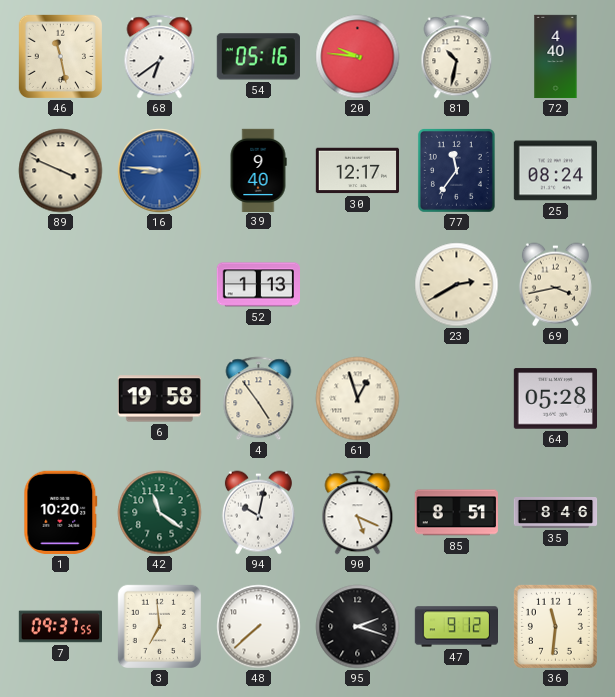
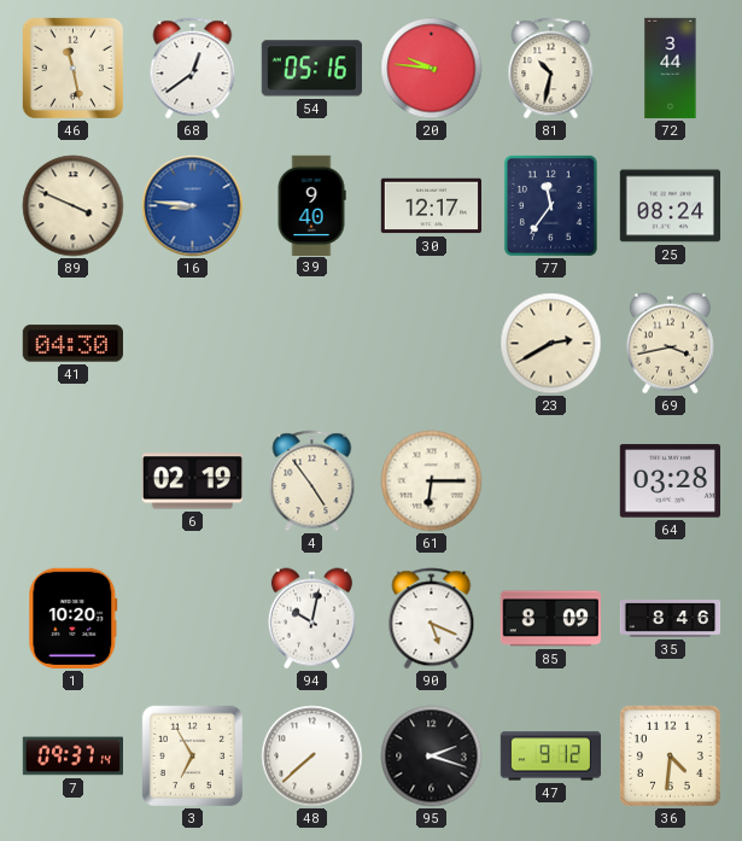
68: 6:39 -> 12:39
72: 4:40 -> 3:44
41: none -> 04:30
52: 1:13 -> none
6: 19:58 -> 02:19
61: 12:57 -> 6:15
64: 05:28 -> 03:28
42: 11:21 -> none
85: 8:51 -> 8:09
7: 09:37:55 -> 09:37:14
3: 6:59 -> 6:55
36: 11:31 -> 4:31
